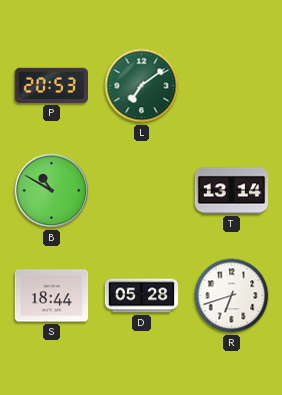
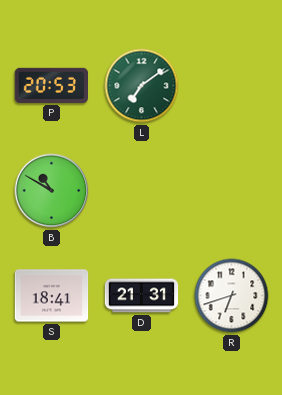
T: 13:14 -> none
S: 18:44 -> 18:41
D: 05:28 -> 21:31
